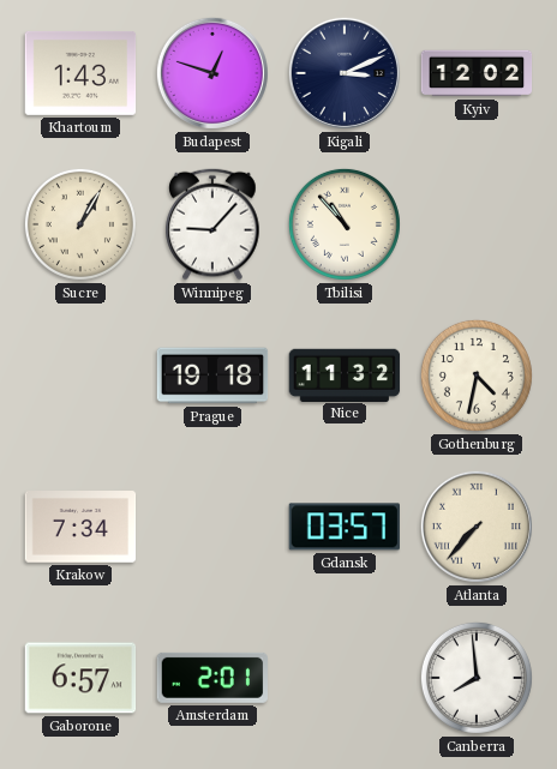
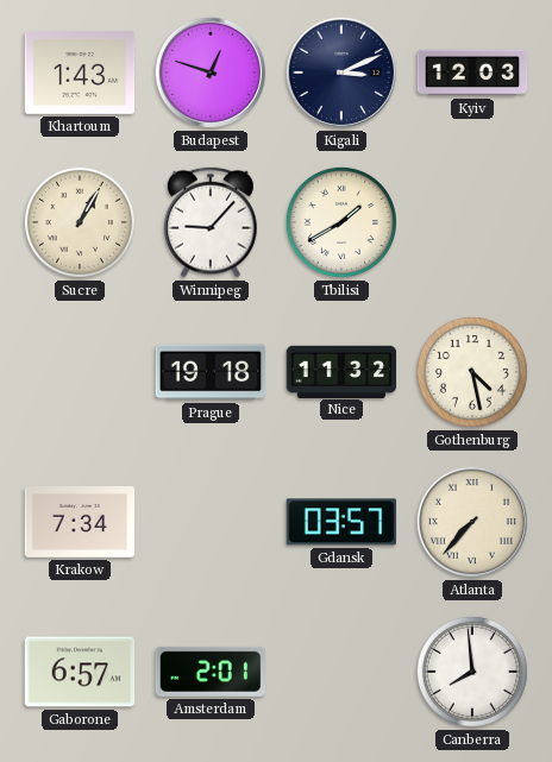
Kyiv: 12:02 -> 12:03
Tbilisi: 10:53 -> 1:40
Gothenburg: 4:32 -> 4:28
